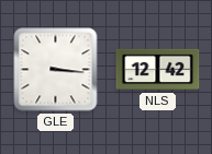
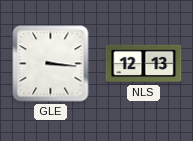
NLS: 12:42 -> 12:13
